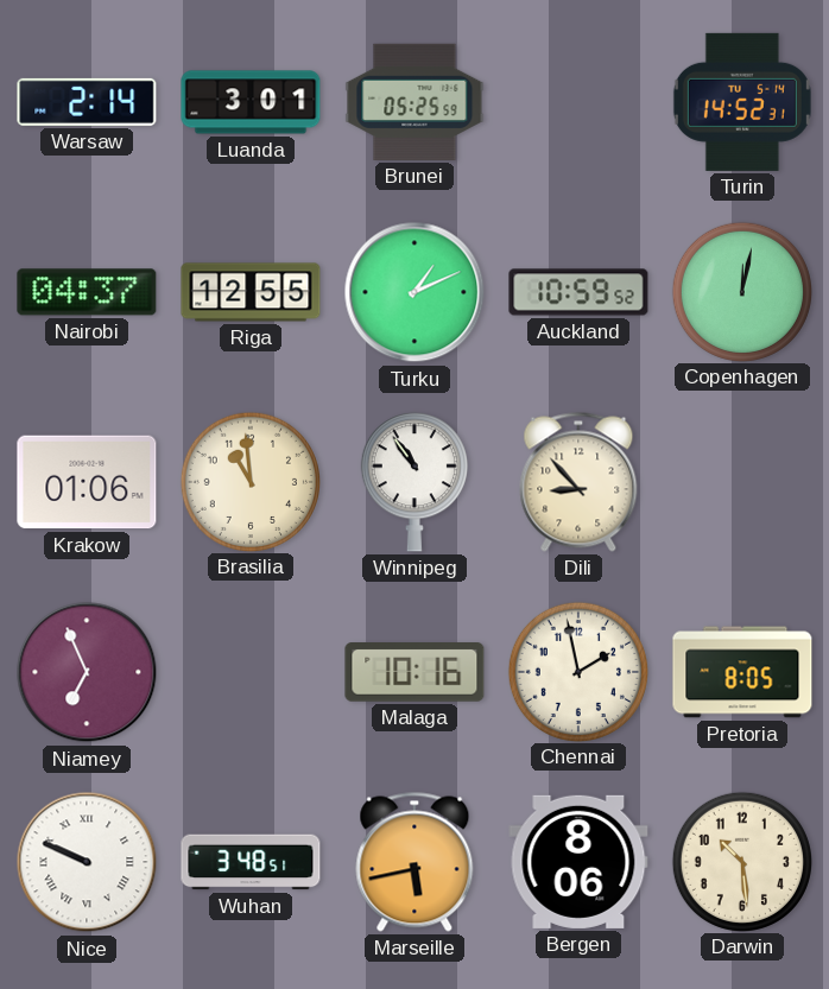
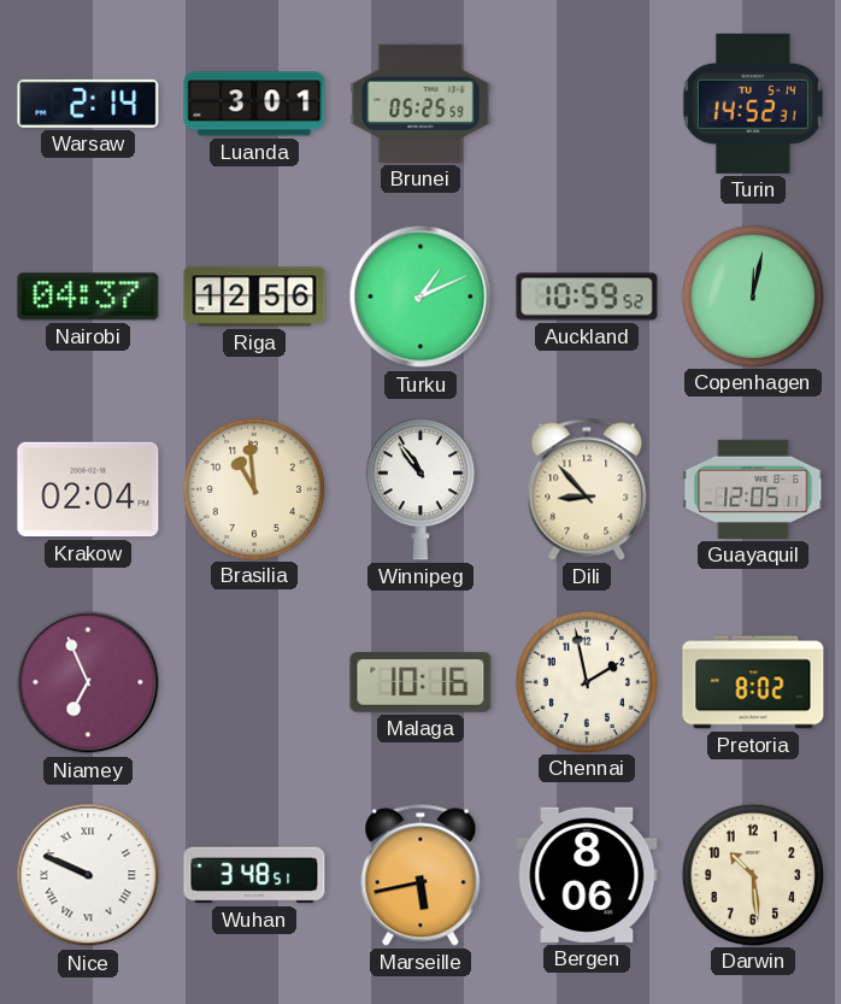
Riga: 12:55 -> 12:56
Krakow: 01:06 -> 02:04
Guayaquil: none -> 12:05
Pretoria: 8:05 -> 8:02
